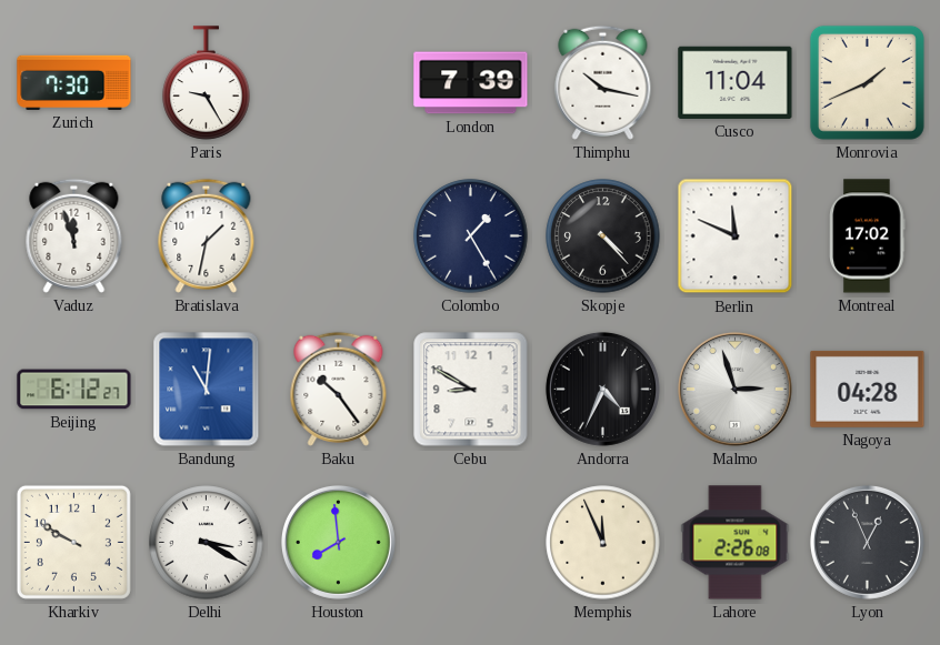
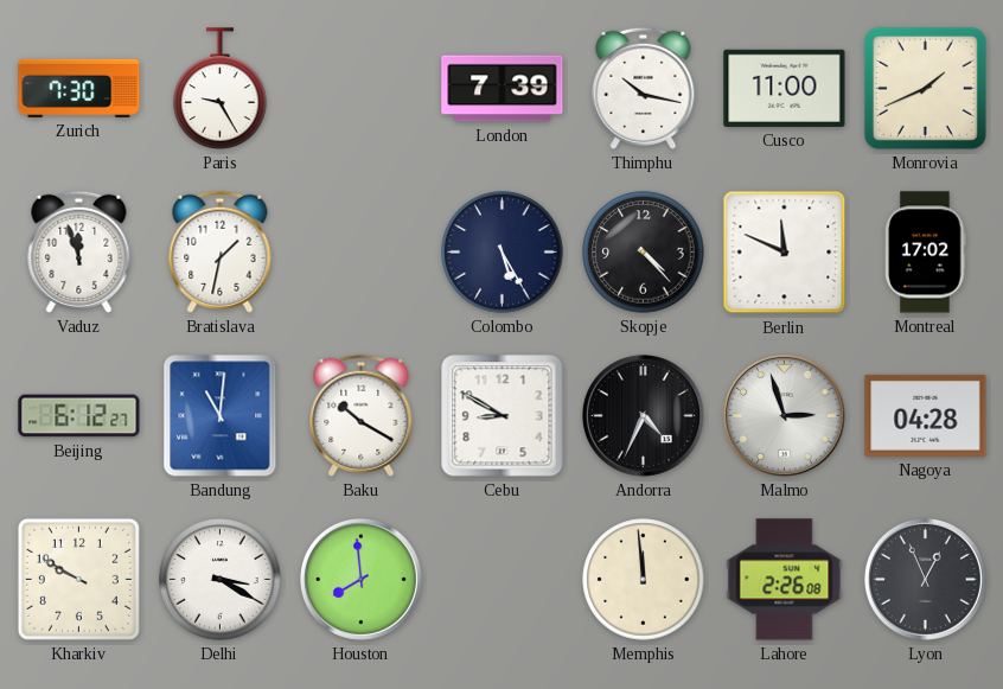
Cusco: 11:04 -> 11:00
Colombo: 1:25 -> 5:25
Baku: 10:24 -> 10:20
Memphis: 11:56 -> 11:59
